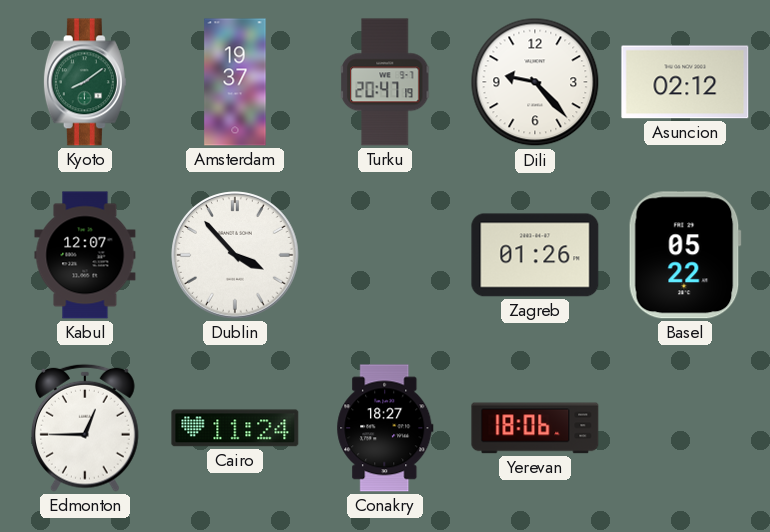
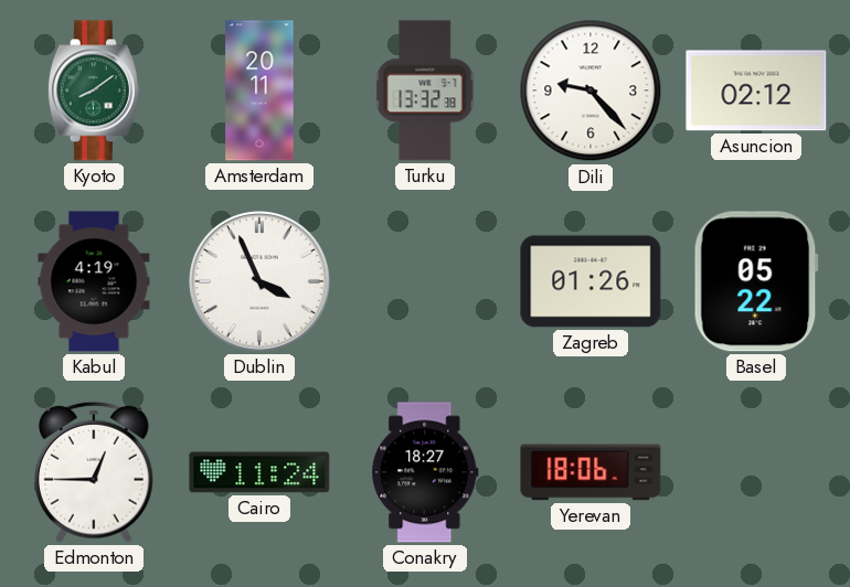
Amsterdam: 19:37 -> 20:11
Turku: 20:47 -> 13:32
Kabul: 12:07 -> 4:19
Dublin: 3:53 -> 3:56
